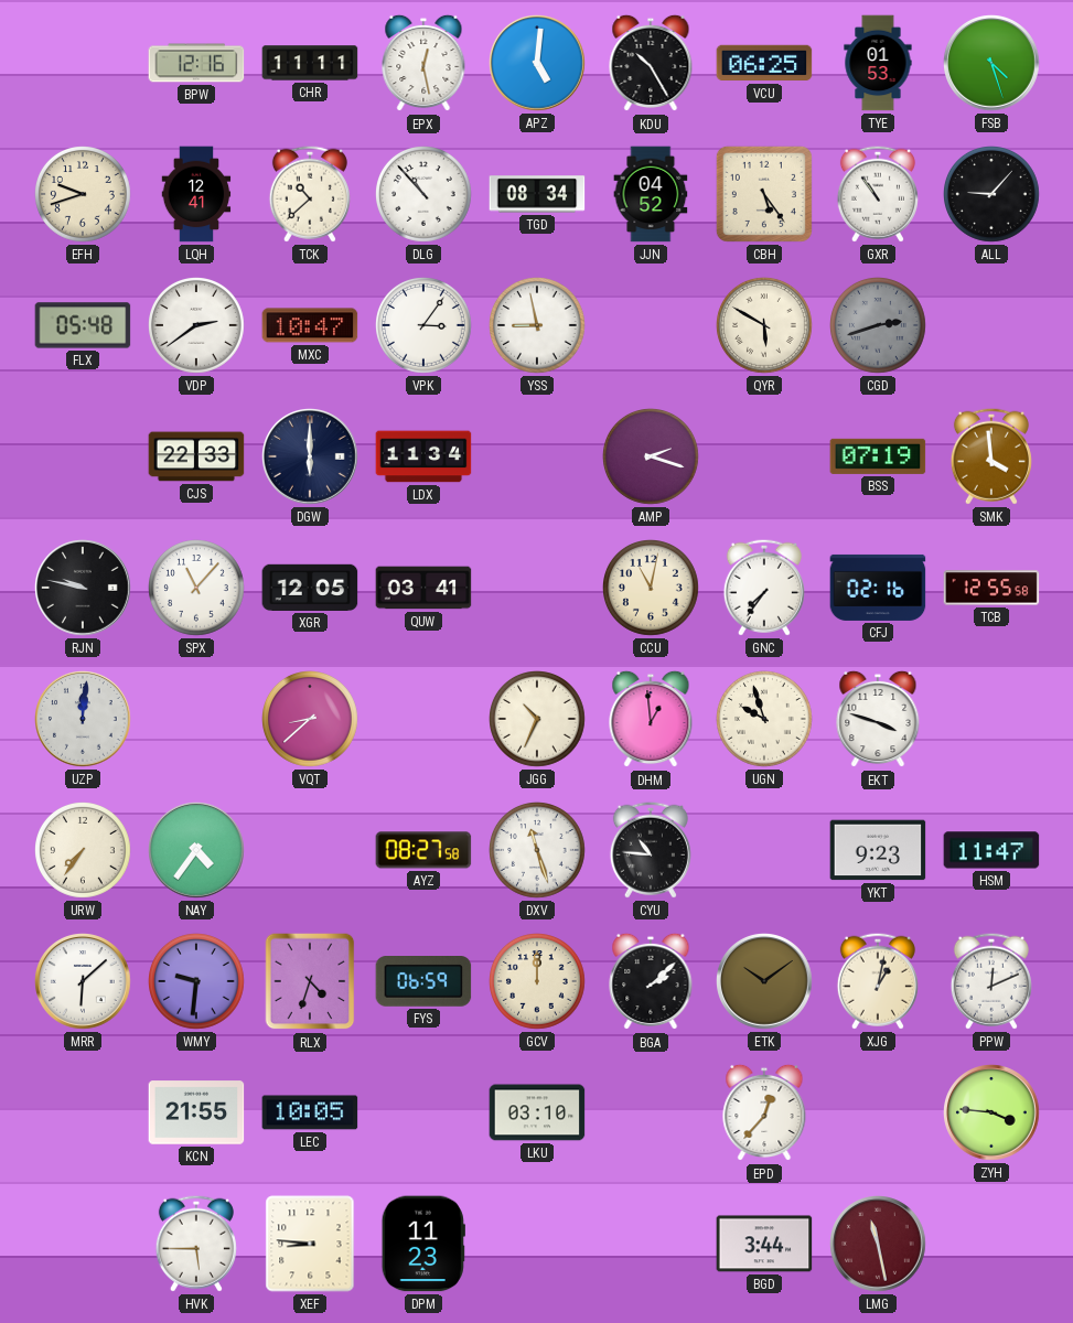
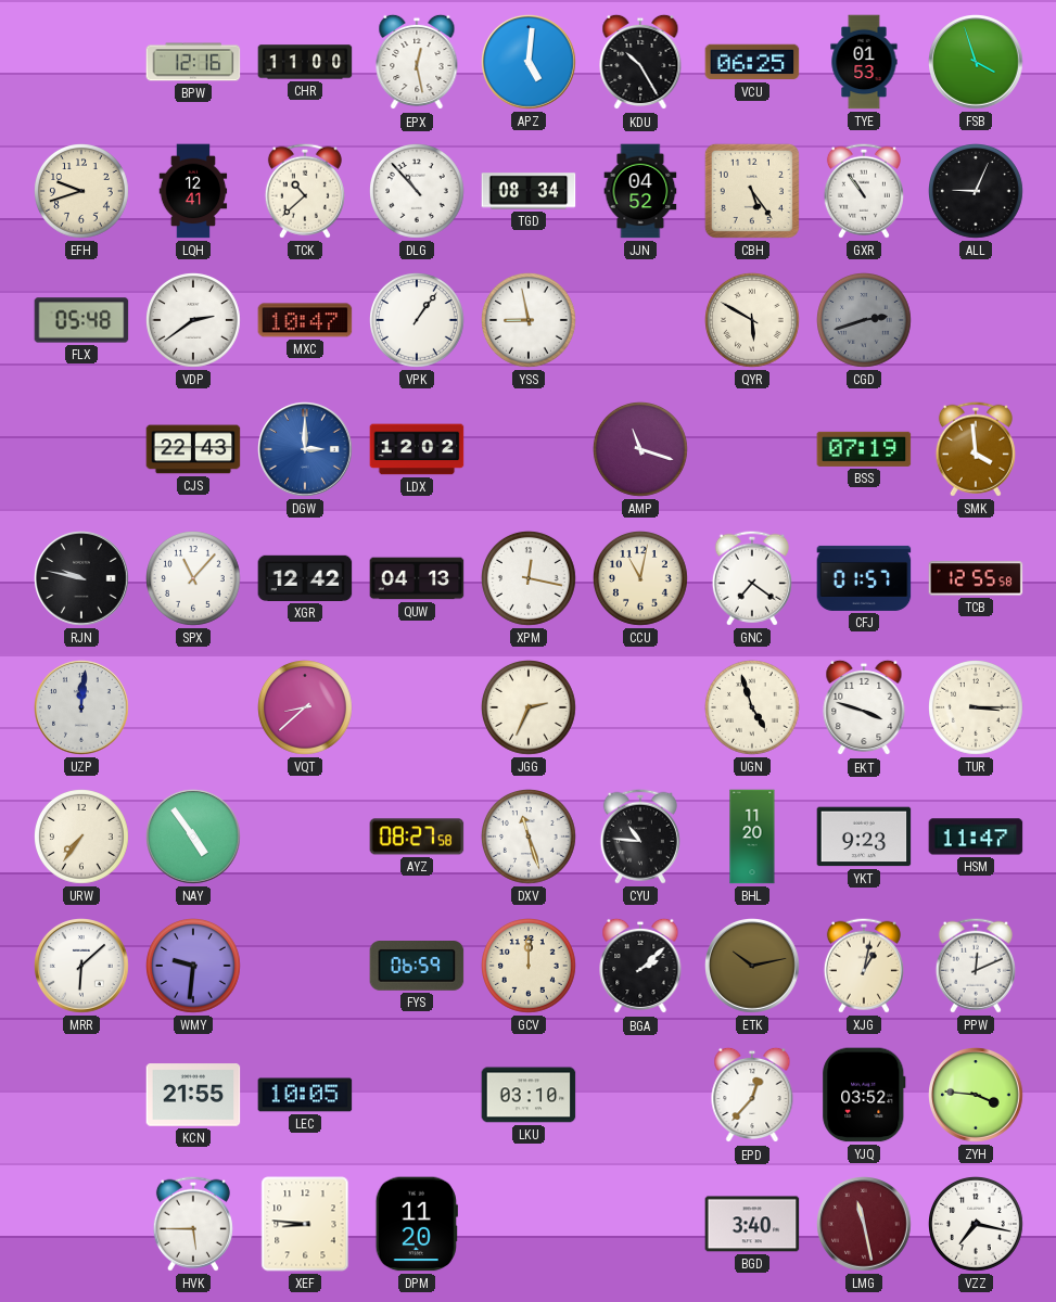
CHR: 11:11 -> 11:00
FSB: 4:27 -> 3:57
ALL: 9:07 -> 9:04
VPK: 3:06 -> 1:06
CJS: 22:33 -> 22:43
DGW: 6:00 -> 3:00
DGW dial: navy -> blue
LDX: 11:34 -> 12:02
AMP: 2:18 -> 11:18
XGR: 12:05 -> 12:42
QUW: 03:41 -> 04:13
XPM: none -> 12:17
GNC: 7:36 -> 7:21
CFJ: 02:16 -> 01:57
JGG: 10:34 -> 2:34
DHM: 12:59 -> none
UGN: 9:57 -> 4:57
TUR: none -> 3:15
NAY: 4:36 -> 4:54
BHL: none -> 11:20
RLX: 4:33 -> none
ETK: 10:09 -> 10:13
YJQ: none -> 03:52
DPM: 11:23 -> 11:20
BGD: 3:44 -> 3:40
VZZ: none -> 7:17
